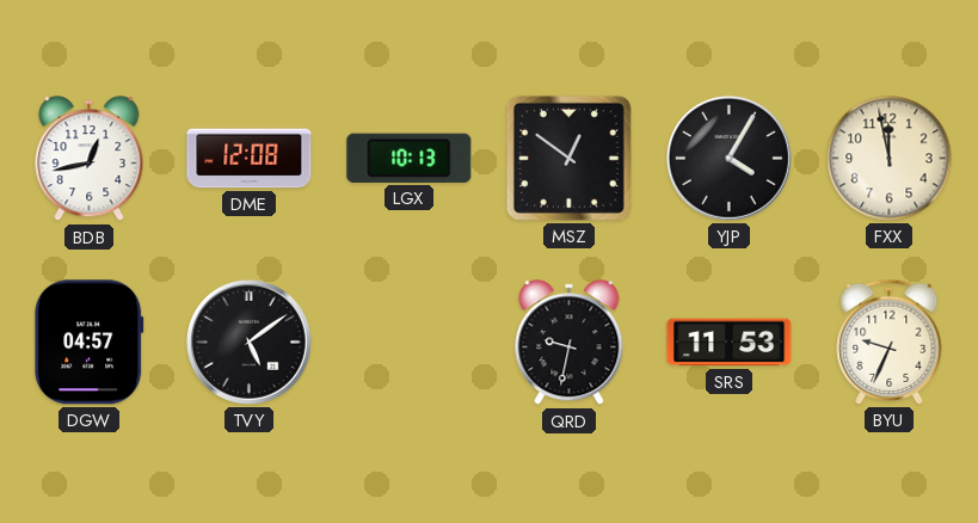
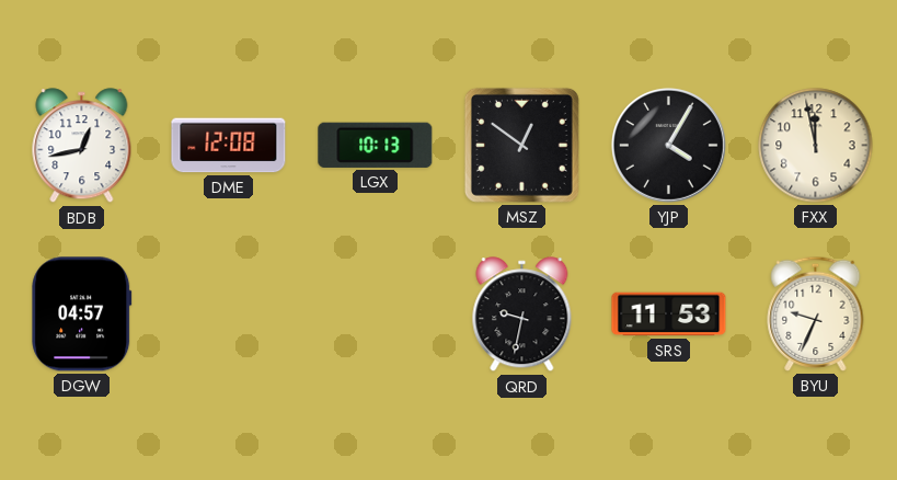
TVY: 5:09 -> none
